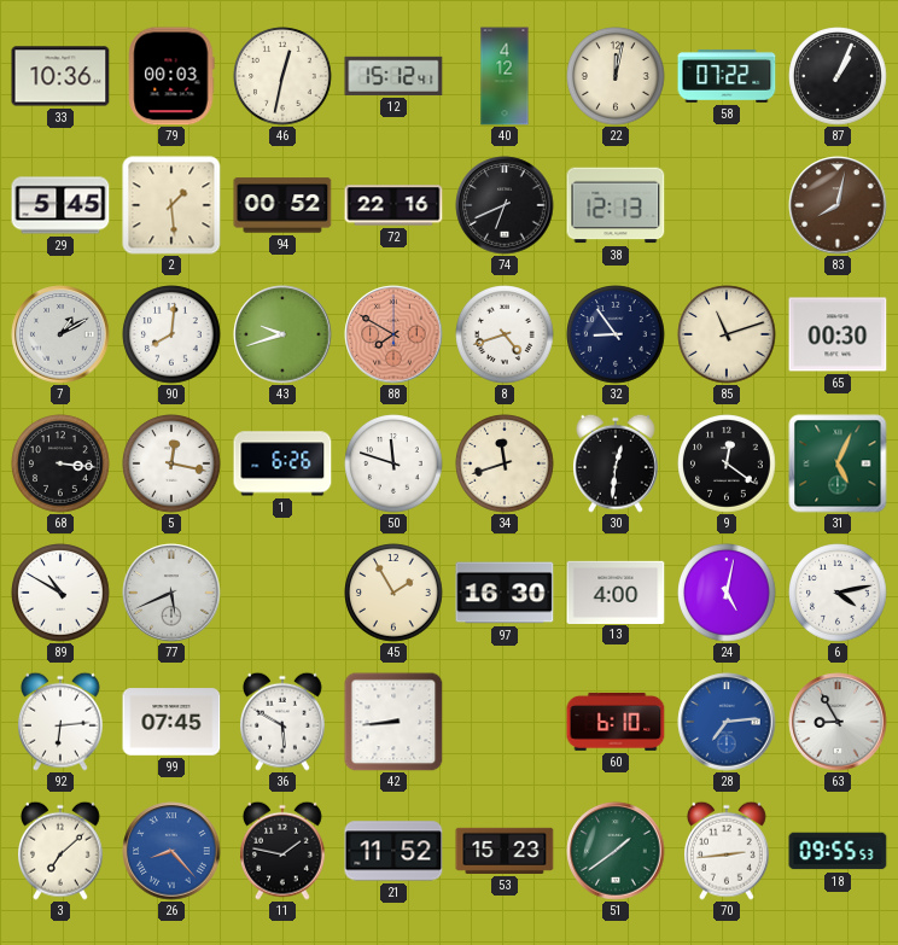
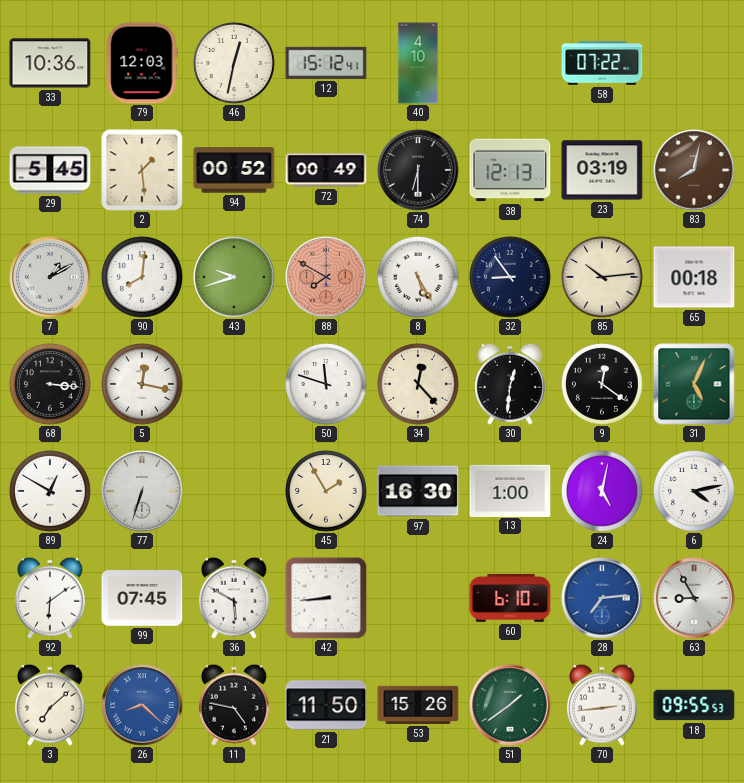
79: 00:03 -> 12:03
40: 4:12 -> 4:10
22: 12:02 -> none
87: 1:04 -> none
72: 22:16 -> 00:49
74: 6:41 -> 6:30
23: none -> 03:19
8: 4:42 -> 5:25
85: 11:12 -> 10:14
65: 00:30 -> 00:18
1: 6:26 -> none
34: 11:42 -> 12:23
89: 10:50 -> 12:50
77: 5:41 -> 6:33
13: 4:00 -> 1:00
92: 6:14 -> 6:09
26: 8:23 -> 8:22
11: 1:47 -> 4:47
21: 11:52 -> 11:50
53: 15:23 -> 15:26
